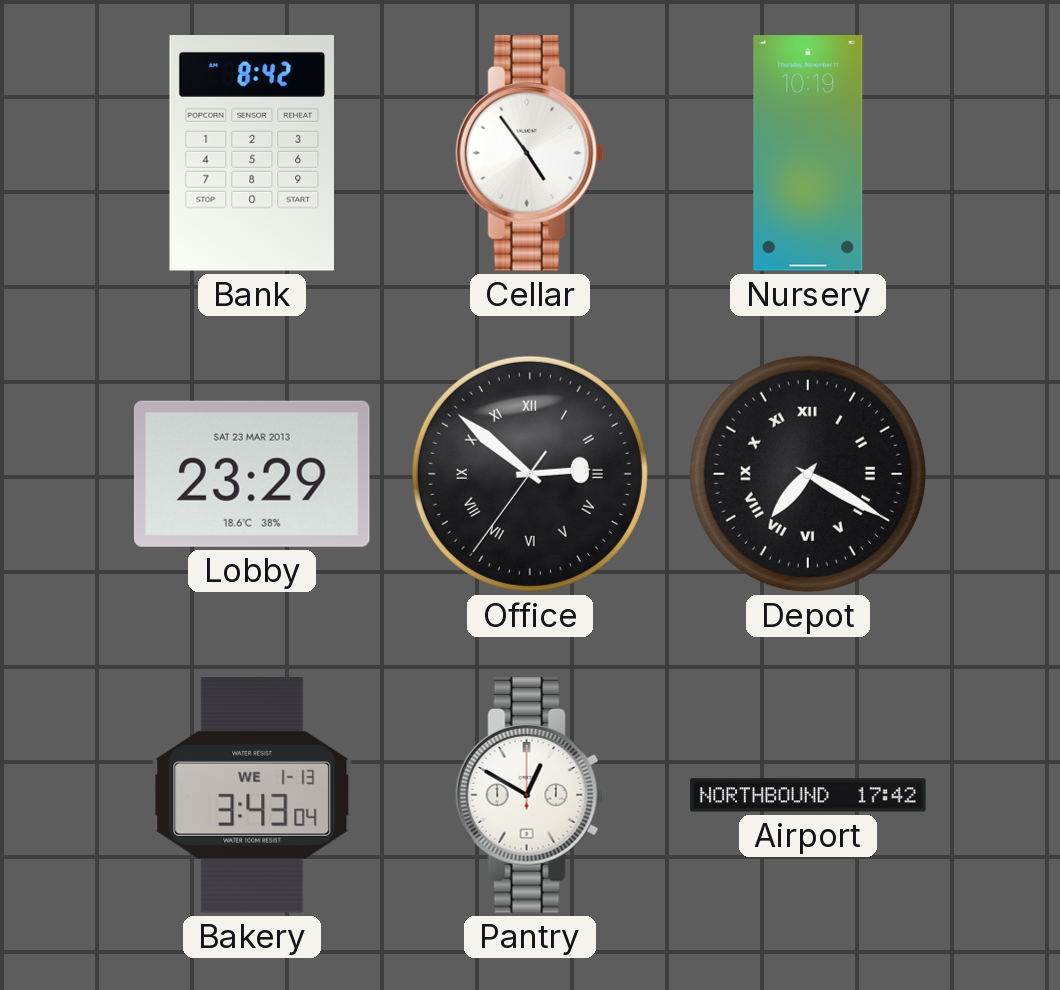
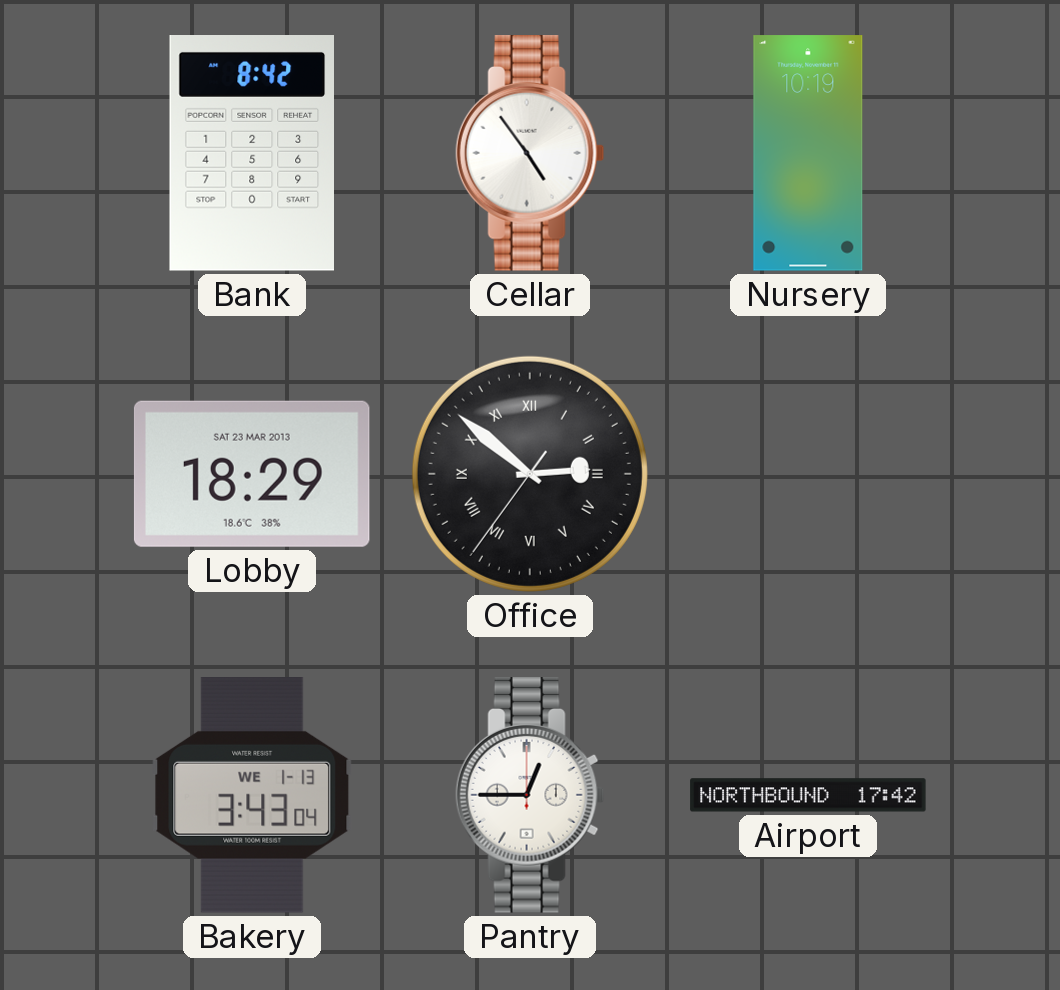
Lobby: 23:29 -> 18:29
Depot: 7:20 -> none
Pantry: 12:50 -> 12:45
